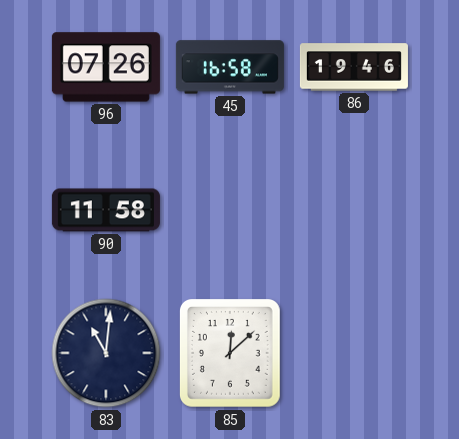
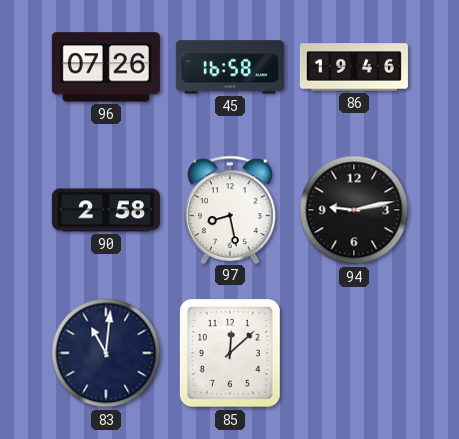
90: 11:58 -> 2:58
97: none -> 8:28
94: none -> 9:13
